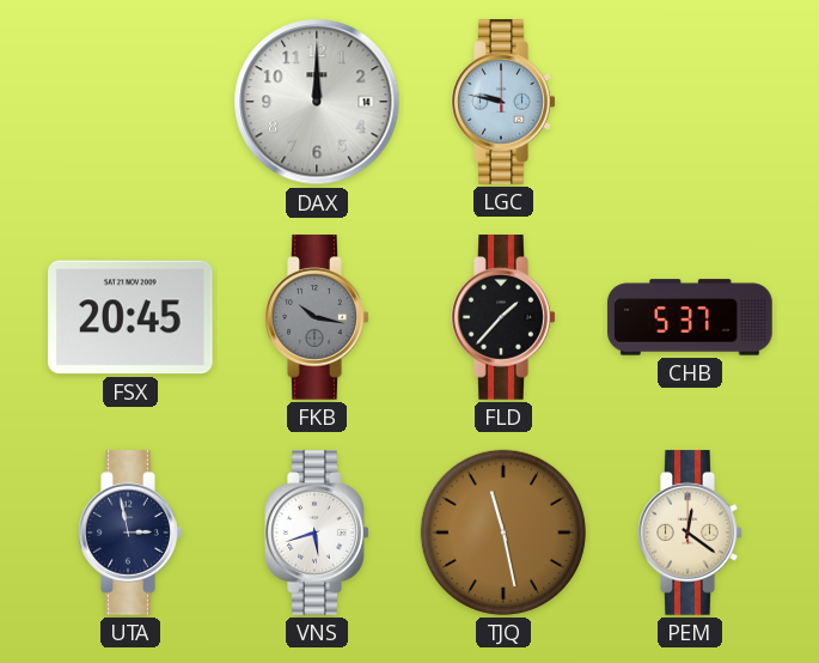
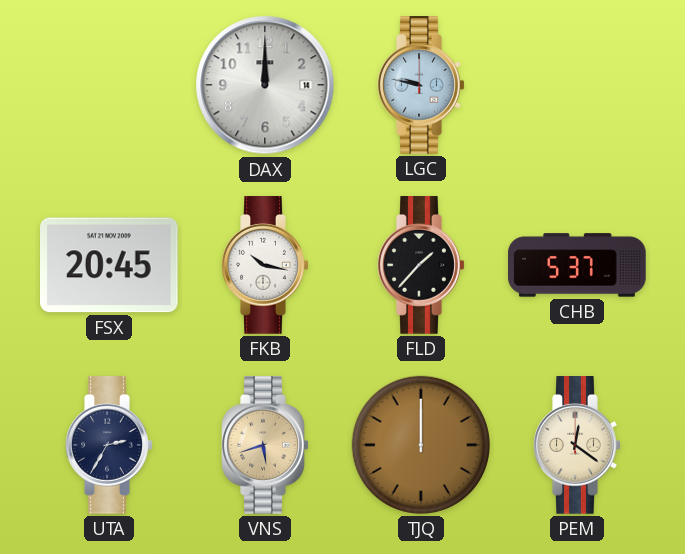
FKB dial: grey -> white
UTA: 2:58 -> 2:35
VNS dial: white -> champagne
TJQ: 11:28 -> 12:00
